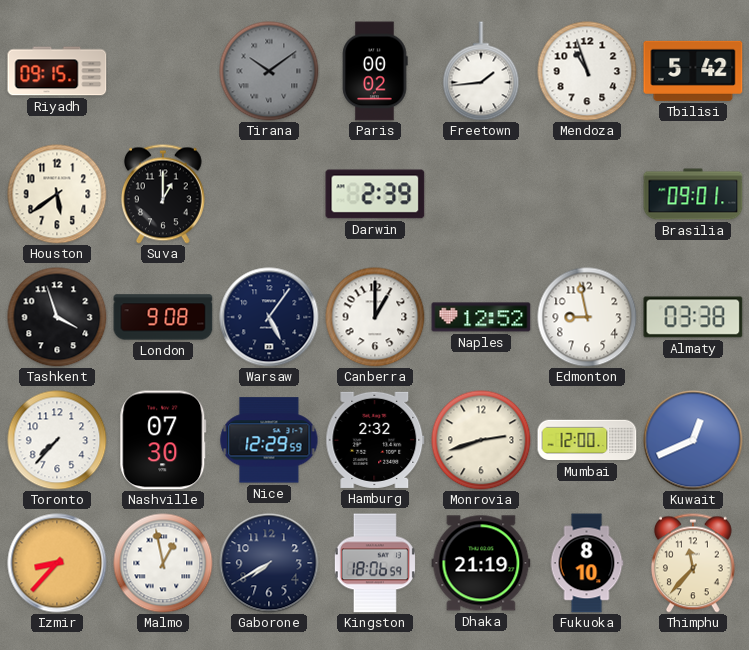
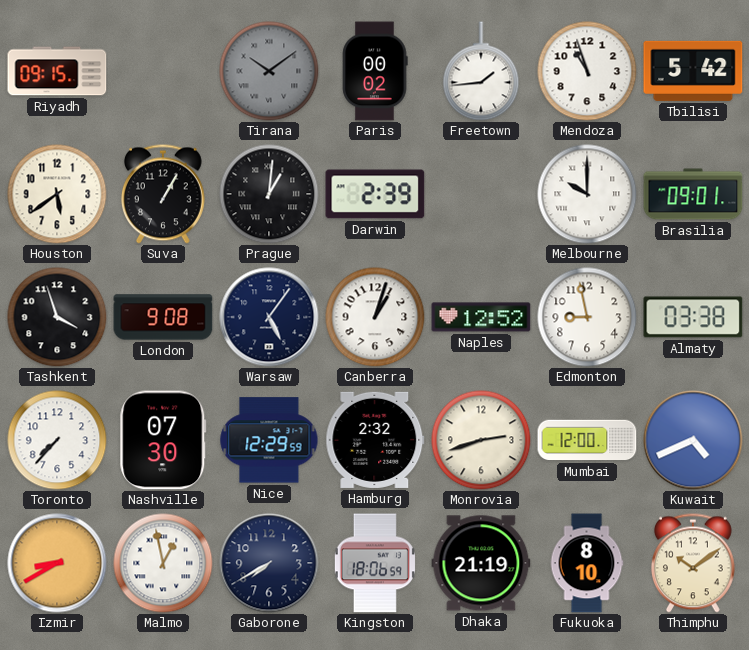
Suva: 1:00 -> 1:05
Prague: none -> 1:01
Melbourne: none -> 10:00
Canberra: 1:00 -> 1:03
Kuwait: 12:41 -> 4:41
Izmir: 8:37 -> 8:40
Thimphu: 11:37 -> 10:09
